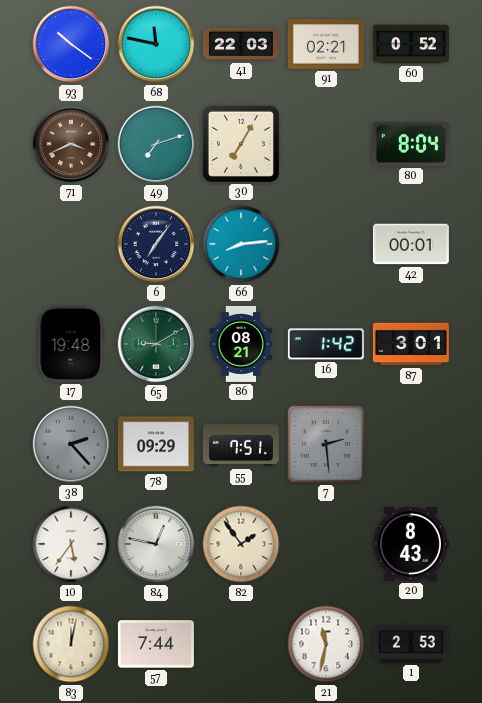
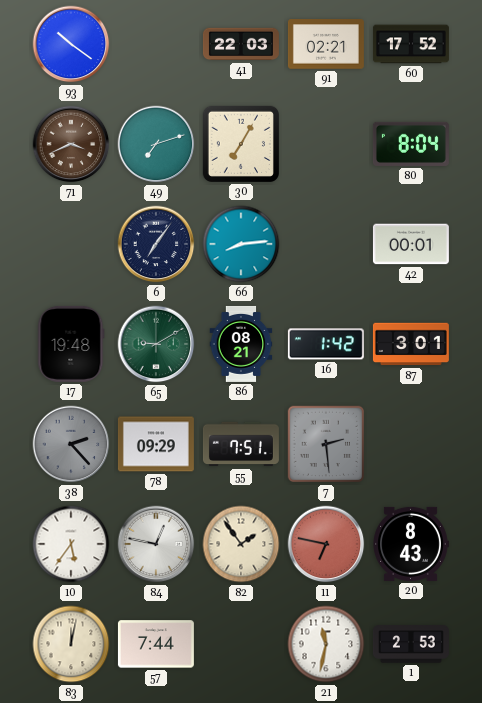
68: 11:47 -> none
60: 0:52 -> 17:52
11: none -> 6:47
